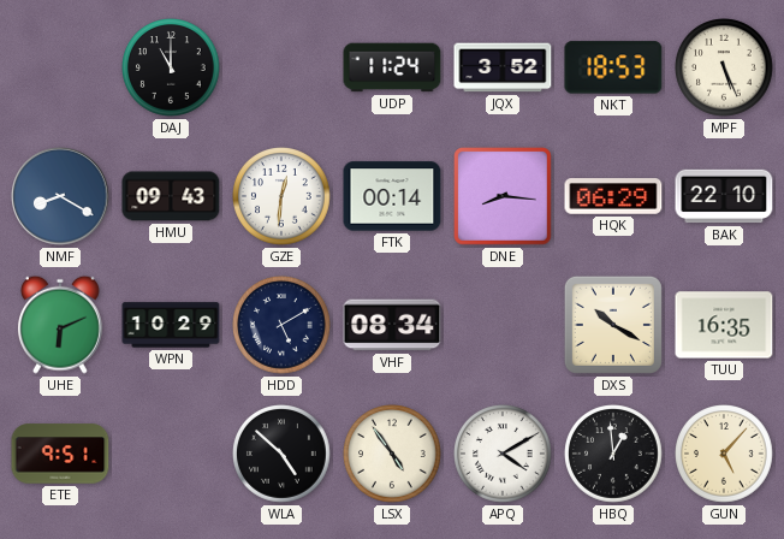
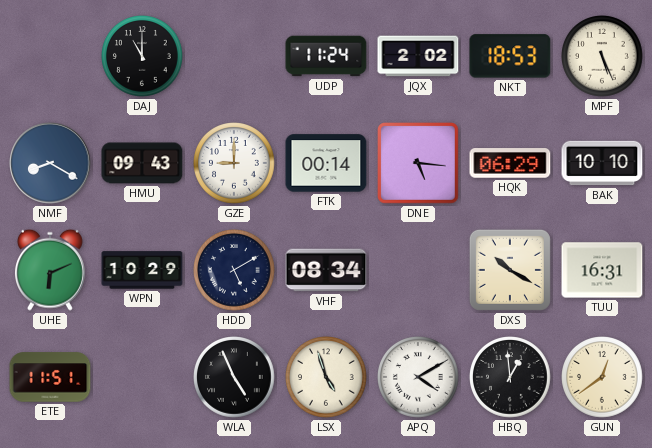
JQX: 3:52 -> 2:02
GZE: 12:31 -> 9:00
DNE: 8:16 -> 5:16
BAK: 22:10 -> 10:10
TUU: 16:35 -> 16:31
ETE: 9:51 -> 11:51
WLA: 4:52 -> 4:56
LSX: 4:54 -> 4:57
GUN: 5:07 -> 12:39
